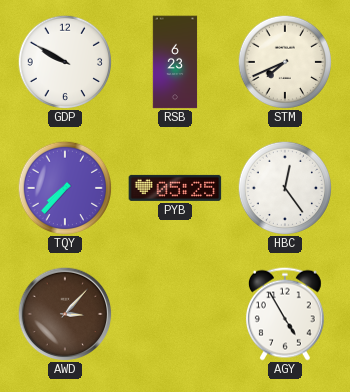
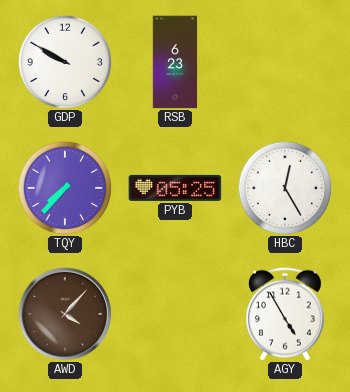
STM: 7:41 -> none
HBC: 12:24 -> 12:25
AWD: 3:07 -> 4:07
